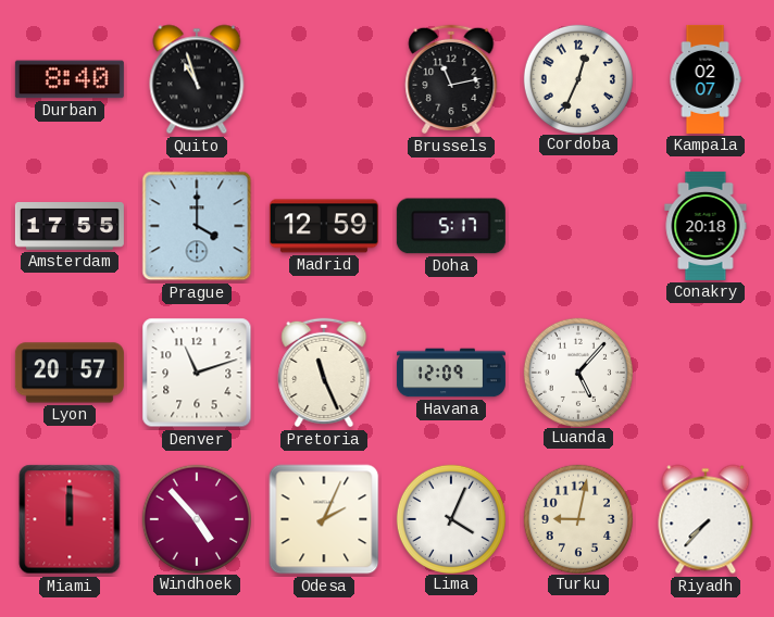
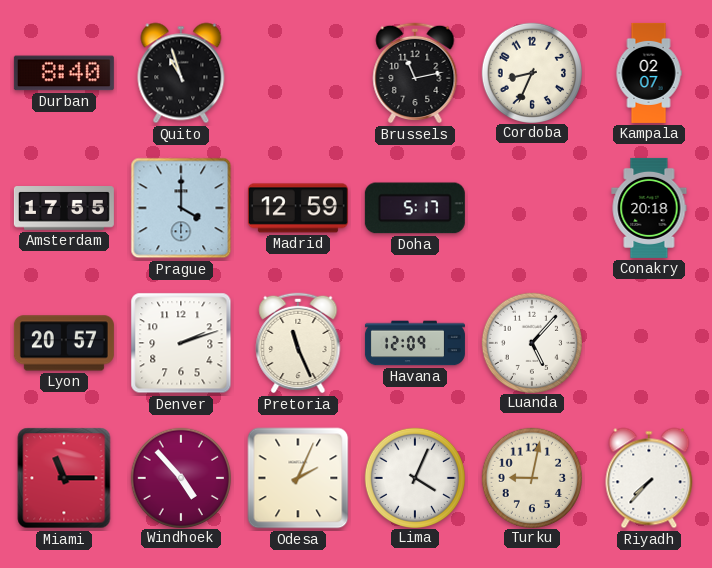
Cordoba: 12:34 -> 8:34
Denver: 11:12 -> 2:12
Miami: 12:00 -> 11:15
